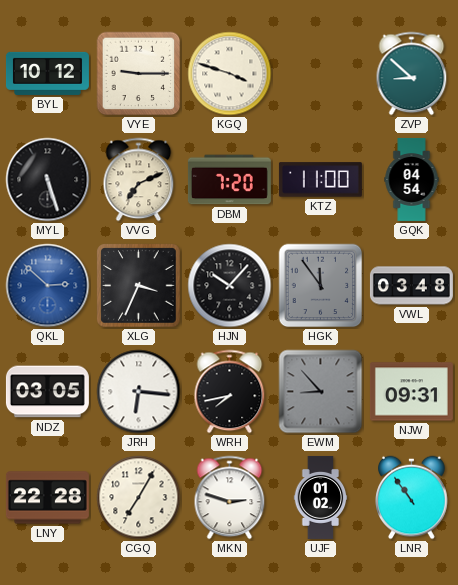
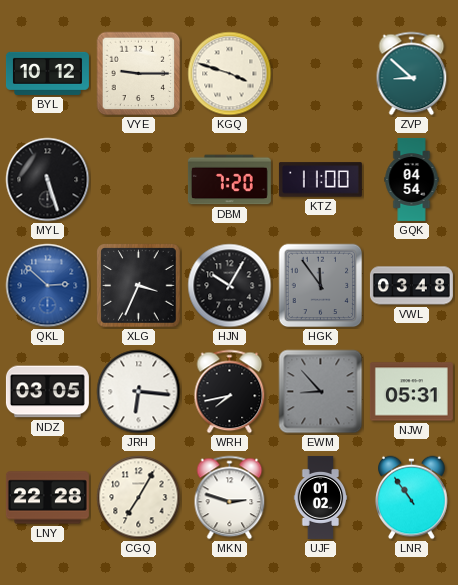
VVG: 7:11 -> none
HJN: 10:07 -> 10:05
NJW: 09:31 -> 05:31
